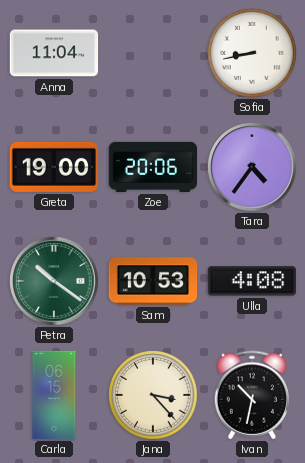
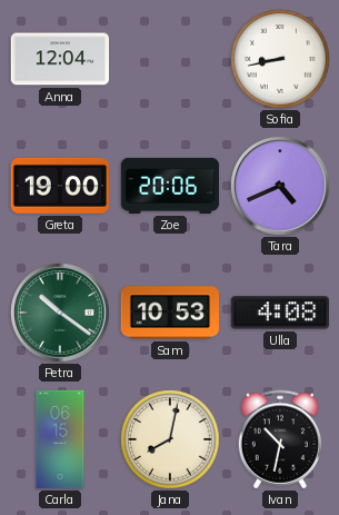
Anna: 11:04 -> 12:04
Tara: 4:36 -> 4:41
Jana: 3:23 -> 8:02
